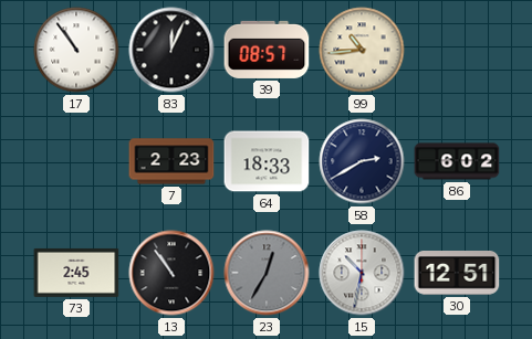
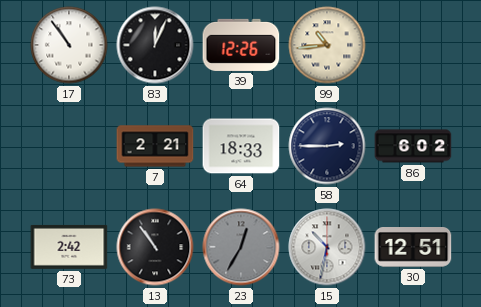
39: 08:57 -> 12:26
7: 2:23 -> 2:21
58: 2:40 -> 2:45
73: 2:45 -> 2:42
